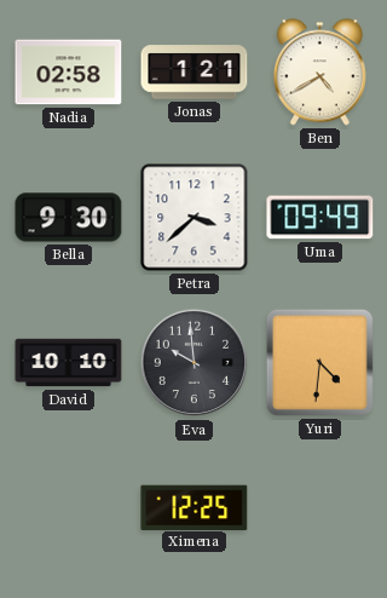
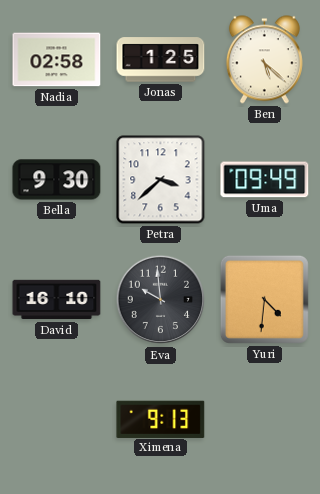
Jonas: 1:21 -> 1:25
Ben: 4:40 -> 5:22
David: 10:10 -> 16:10
Ximena: 12:25 -> 9:13
